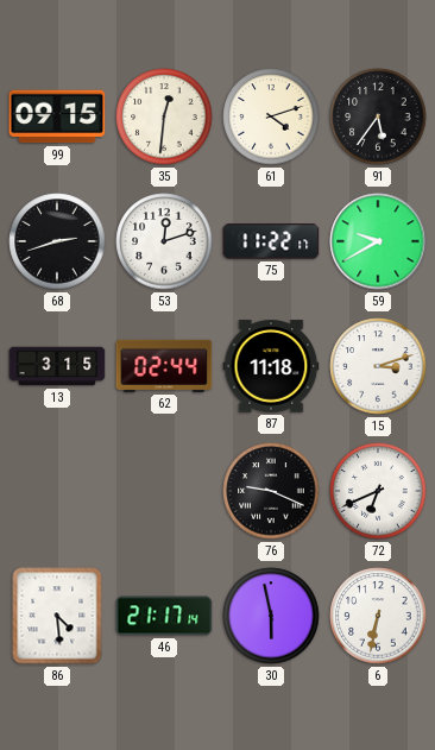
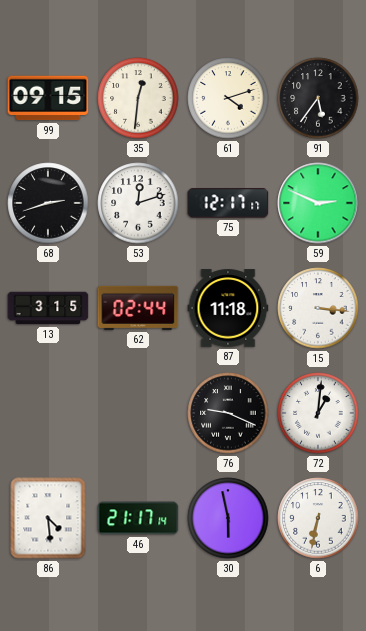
75: 11:22 -> 12:17
59: 9:40 -> 2:49
15: 3:12 -> 3:16
72: 6:41 -> 1:01
